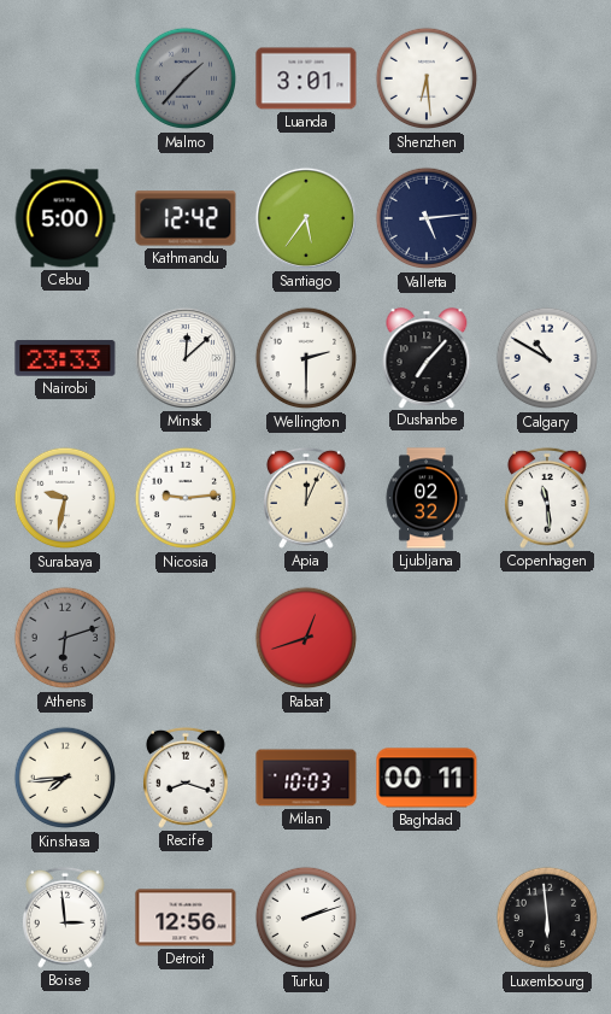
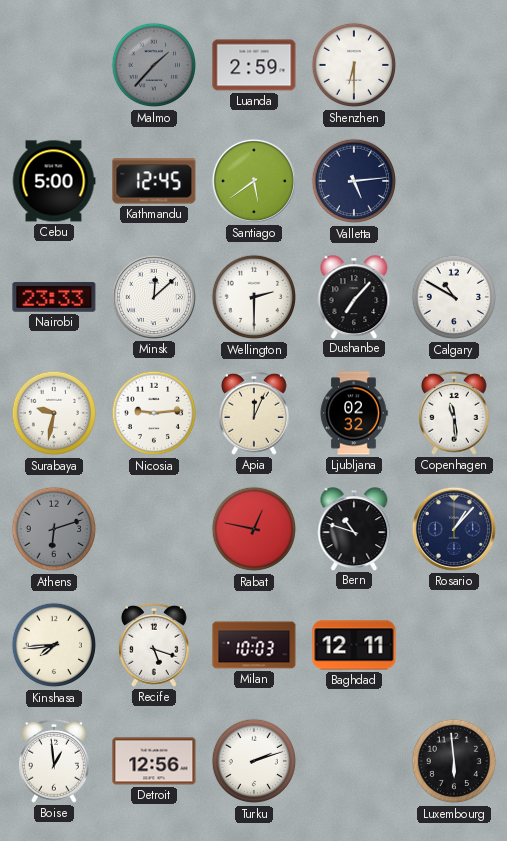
Luanda: 3:01 -> 2:59
Shenzhen: 6:29 -> 6:30
Kathmandu: 12:42 -> 12:45
Santiago: 5:36 -> 5:39
Rabat: 12:42 -> 12:47
Bern: none -> 10:48
Rosario: none -> 1:07
Recife: 8:18 -> 5:18
Baghdad: 00:11 -> 12:11
Boise: 2:59 -> 12:59
